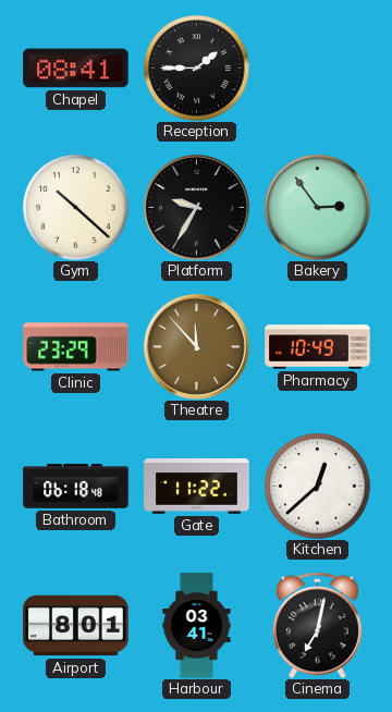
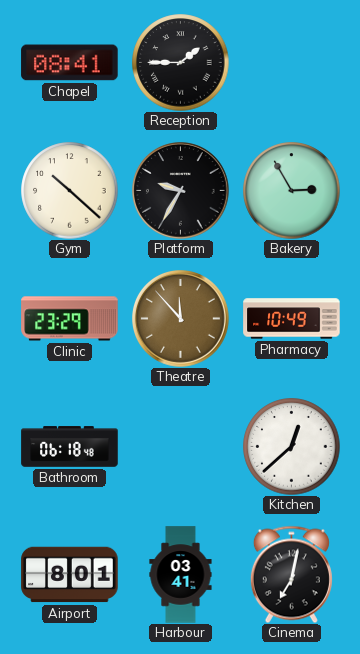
Bakery: 2:54 -> 2:55
Gate: 11:22 -> none
